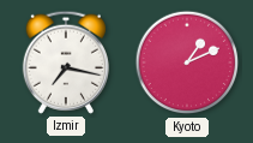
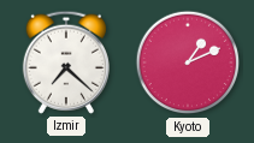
Izmir: 7:17 -> 7:22
